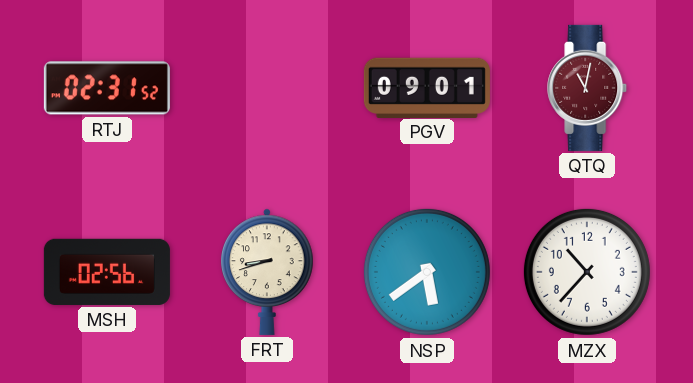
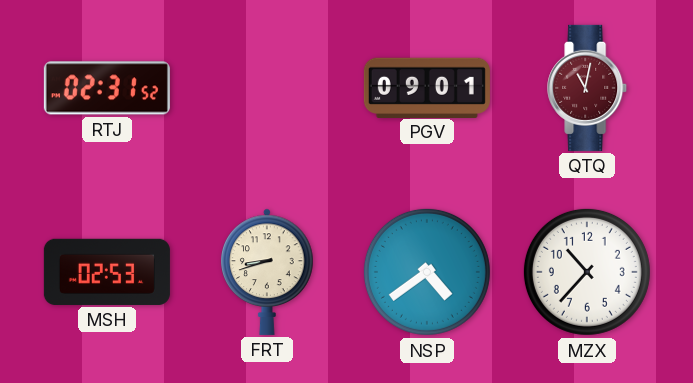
MSH: 02:56 -> 02:53
NSP: 5:39 -> 4:39
